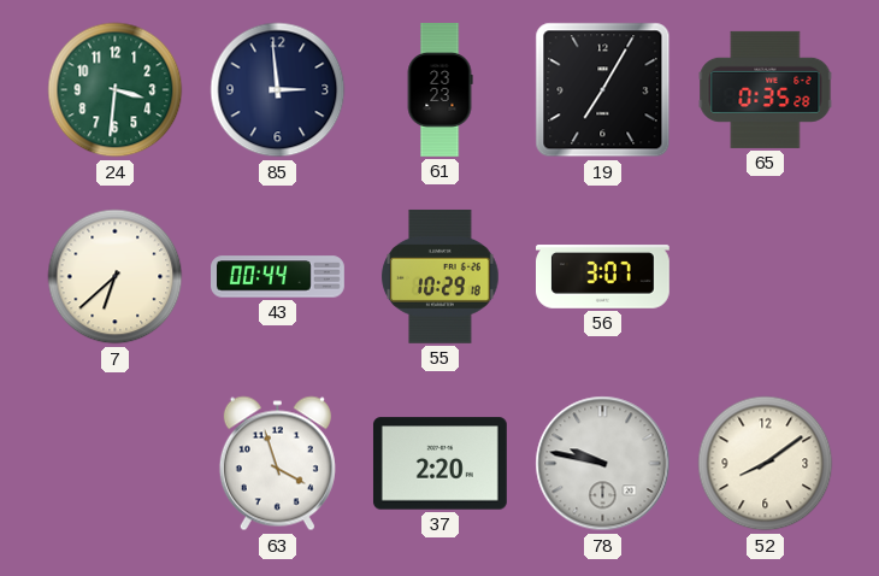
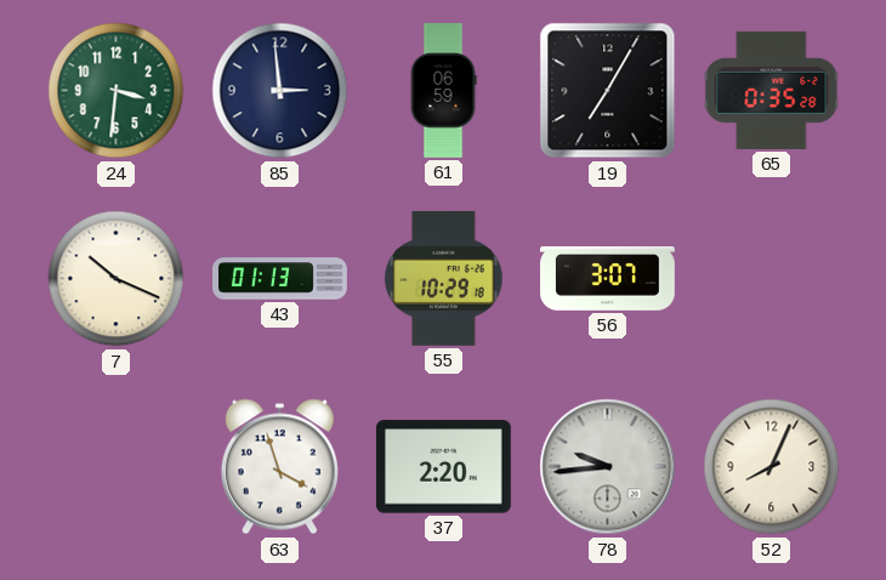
61: 23:23 -> 06:59
7: 6:38 -> 10:19
43: 00:44 -> 01:13
78: 9:47 -> 9:44
52: 8:09 -> 8:04
